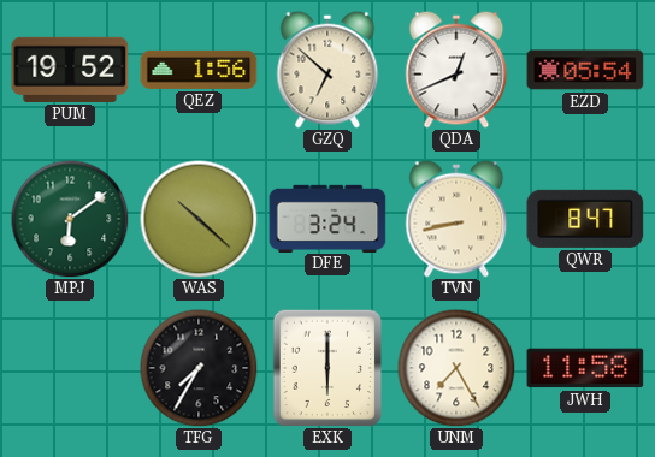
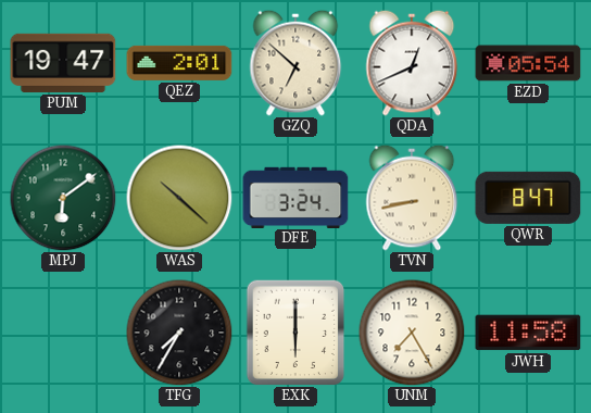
PUM: 19:52 -> 19:47
QEZ: 1:56 -> 2:01
